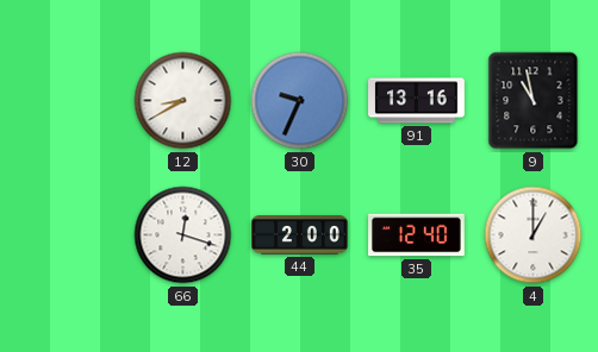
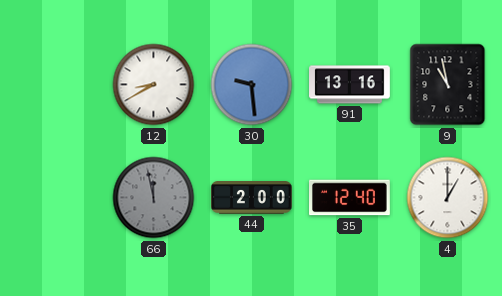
30: 9:34 -> 9:29
66: 12:18 -> 11:58
66 dial: white -> grey
